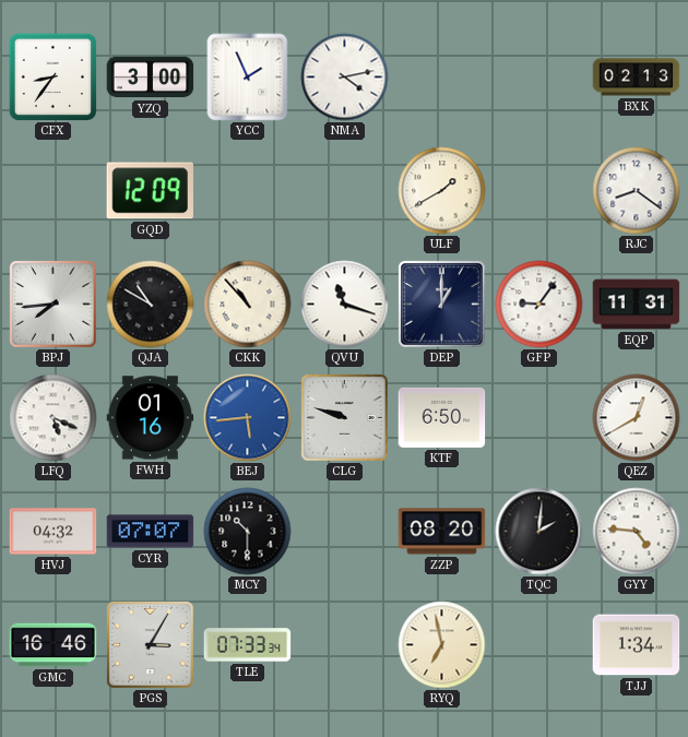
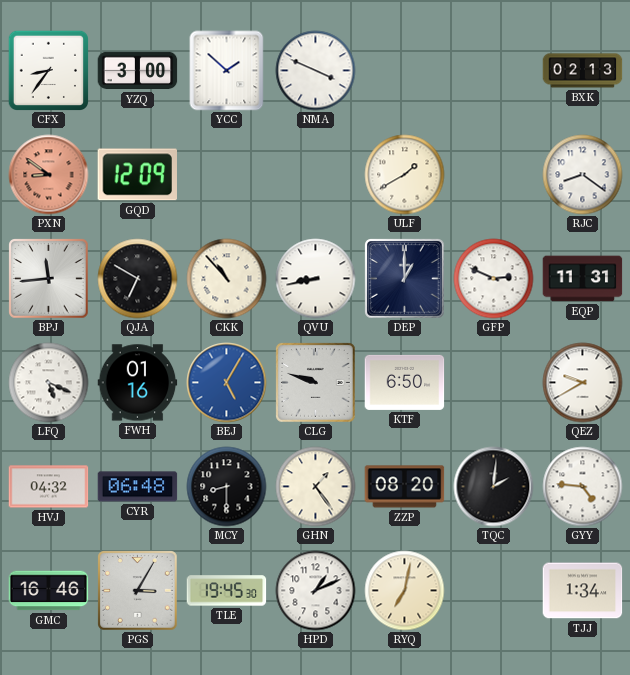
YCC: 1:56 -> 1:52
NMA: 4:13 -> 3:49
PXN: none -> 8:51
BPJ: 7:44 -> 11:44
QJA: 10:50 -> 6:50
QVU: 11:18 -> 8:43
GFP: 9:06 -> 2:49
BEJ: 5:44 -> 5:05
QEZ: 12:40 -> 9:40
CYR: 07:07 -> 06:48
MCY: 10:30 -> 8:30
GHN: none -> 1:24
TLE: 07:33 -> 19:45
HPD: none -> 1:11
RYQ: 6:58 -> 7:02
